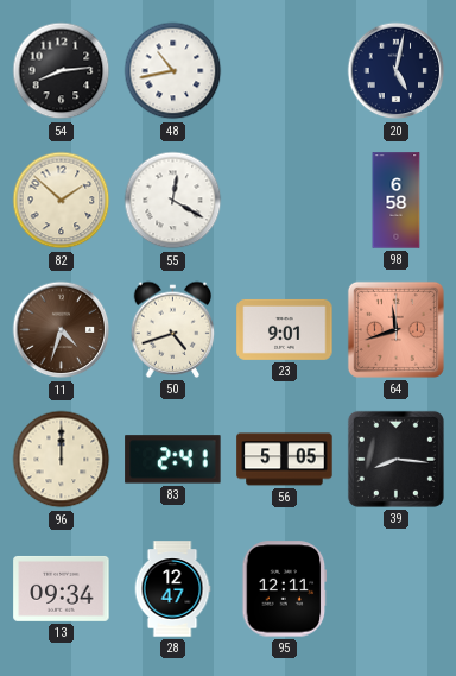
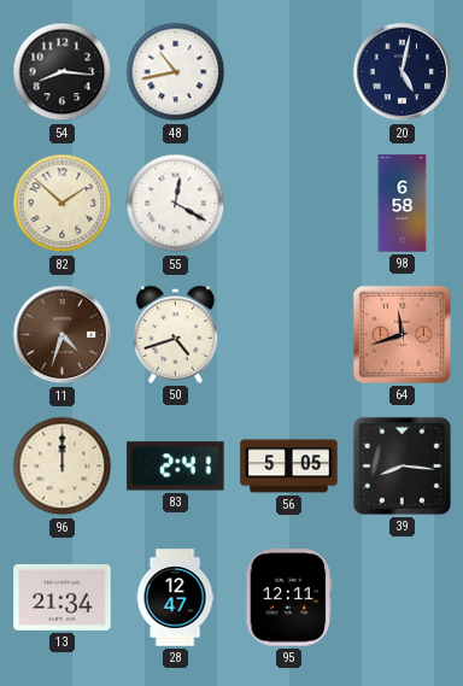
54: 8:14 -> 8:16
23: 9:01 -> none
13: 09:34 -> 21:34
